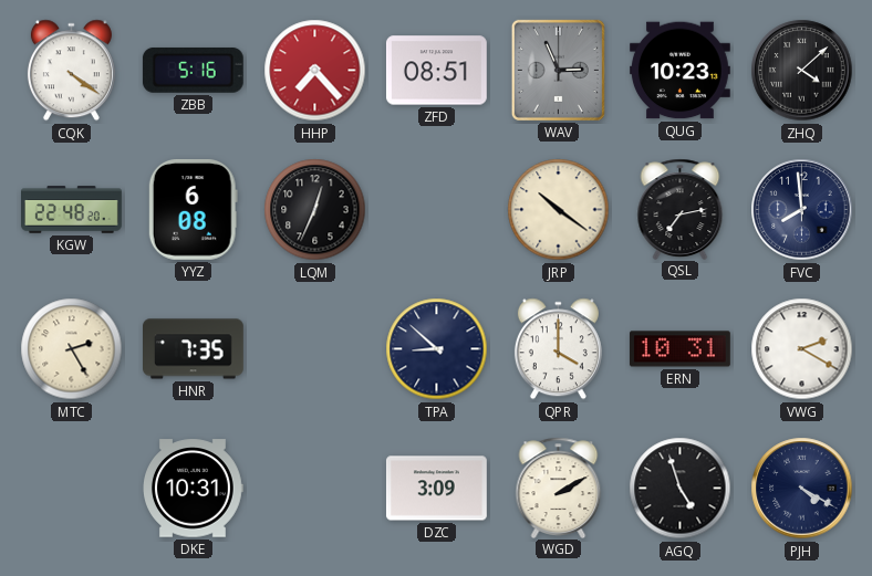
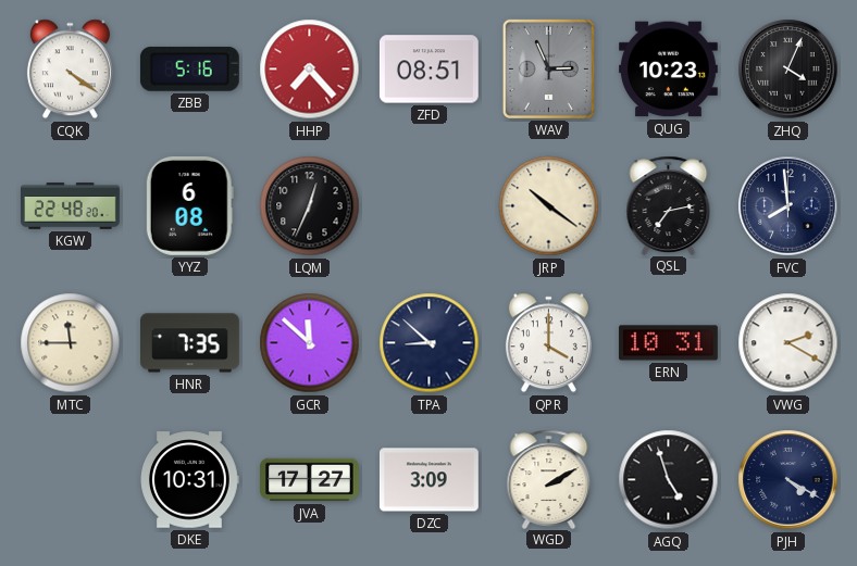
ZHQ: 4:08 -> 4:04
MTC: 2:25 -> 11:45
GCR: none -> 11:52
JVA: none -> 17:27
